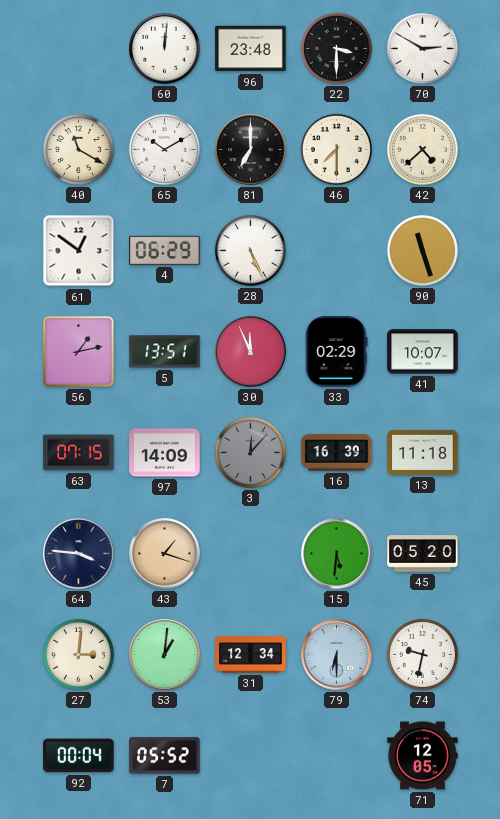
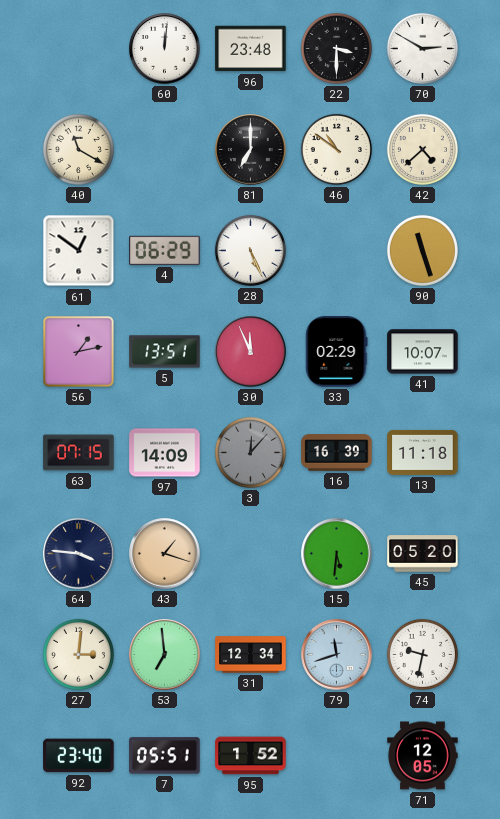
65: 10:10 -> none
46: 7:30 -> 10:51
53: 1:01 -> 6:59
79: 6:30 -> 11:42
92: 00:04 -> 23:40
7: 05:52 -> 05:51
95: none -> 1:52
